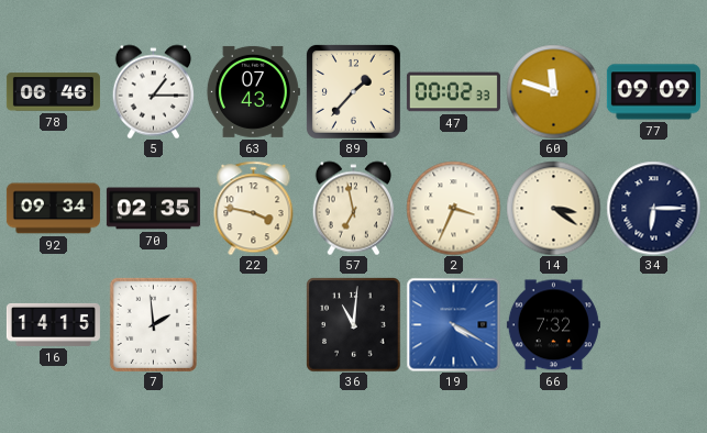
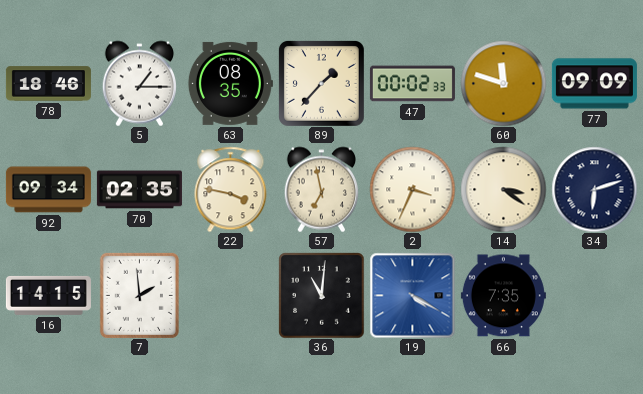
78: 06:46 -> 18:46
63: 07:43 -> 08:35
34: 6:15 -> 6:12
66: 7:32 -> 7:35
